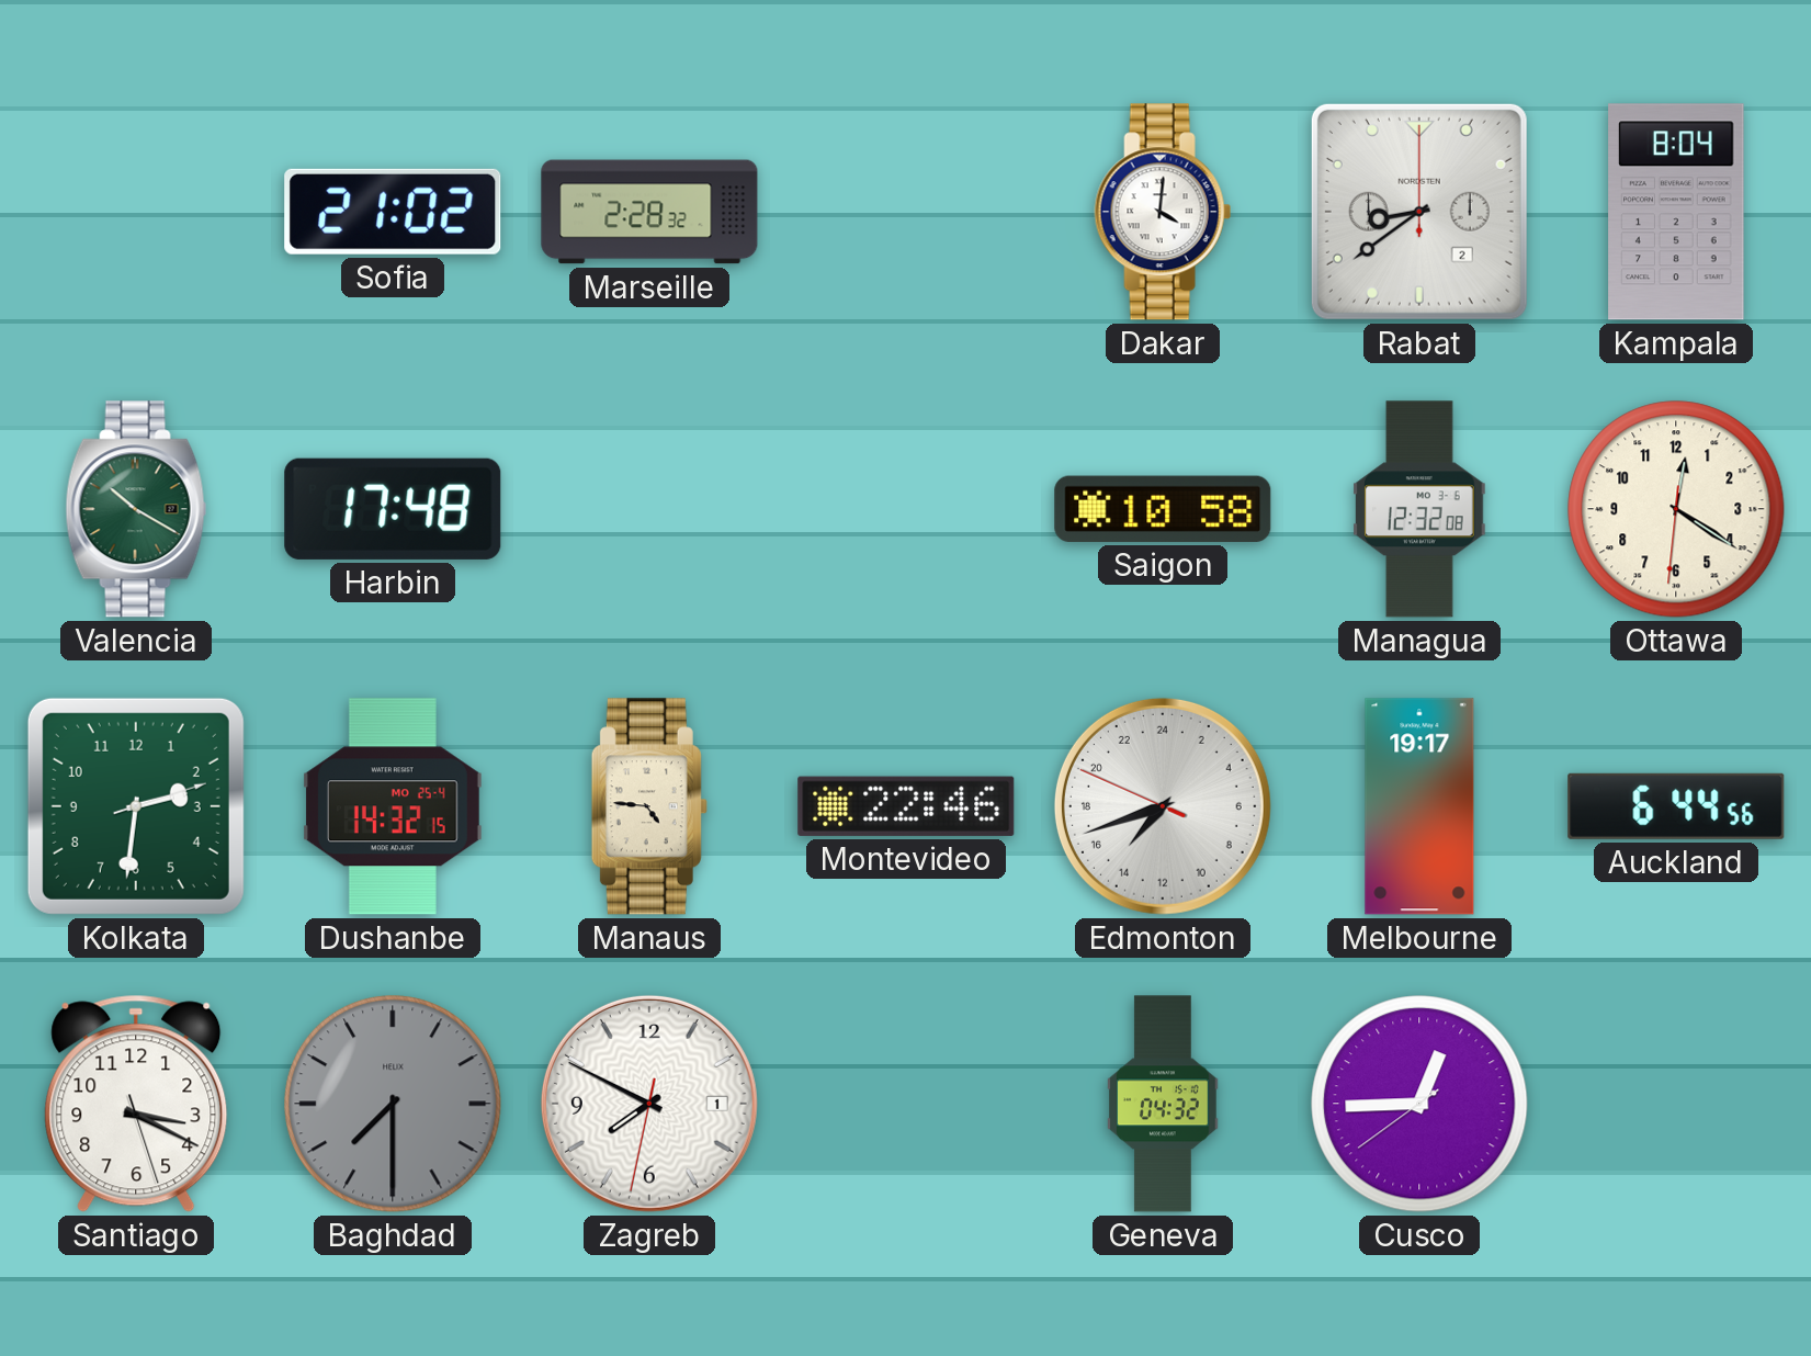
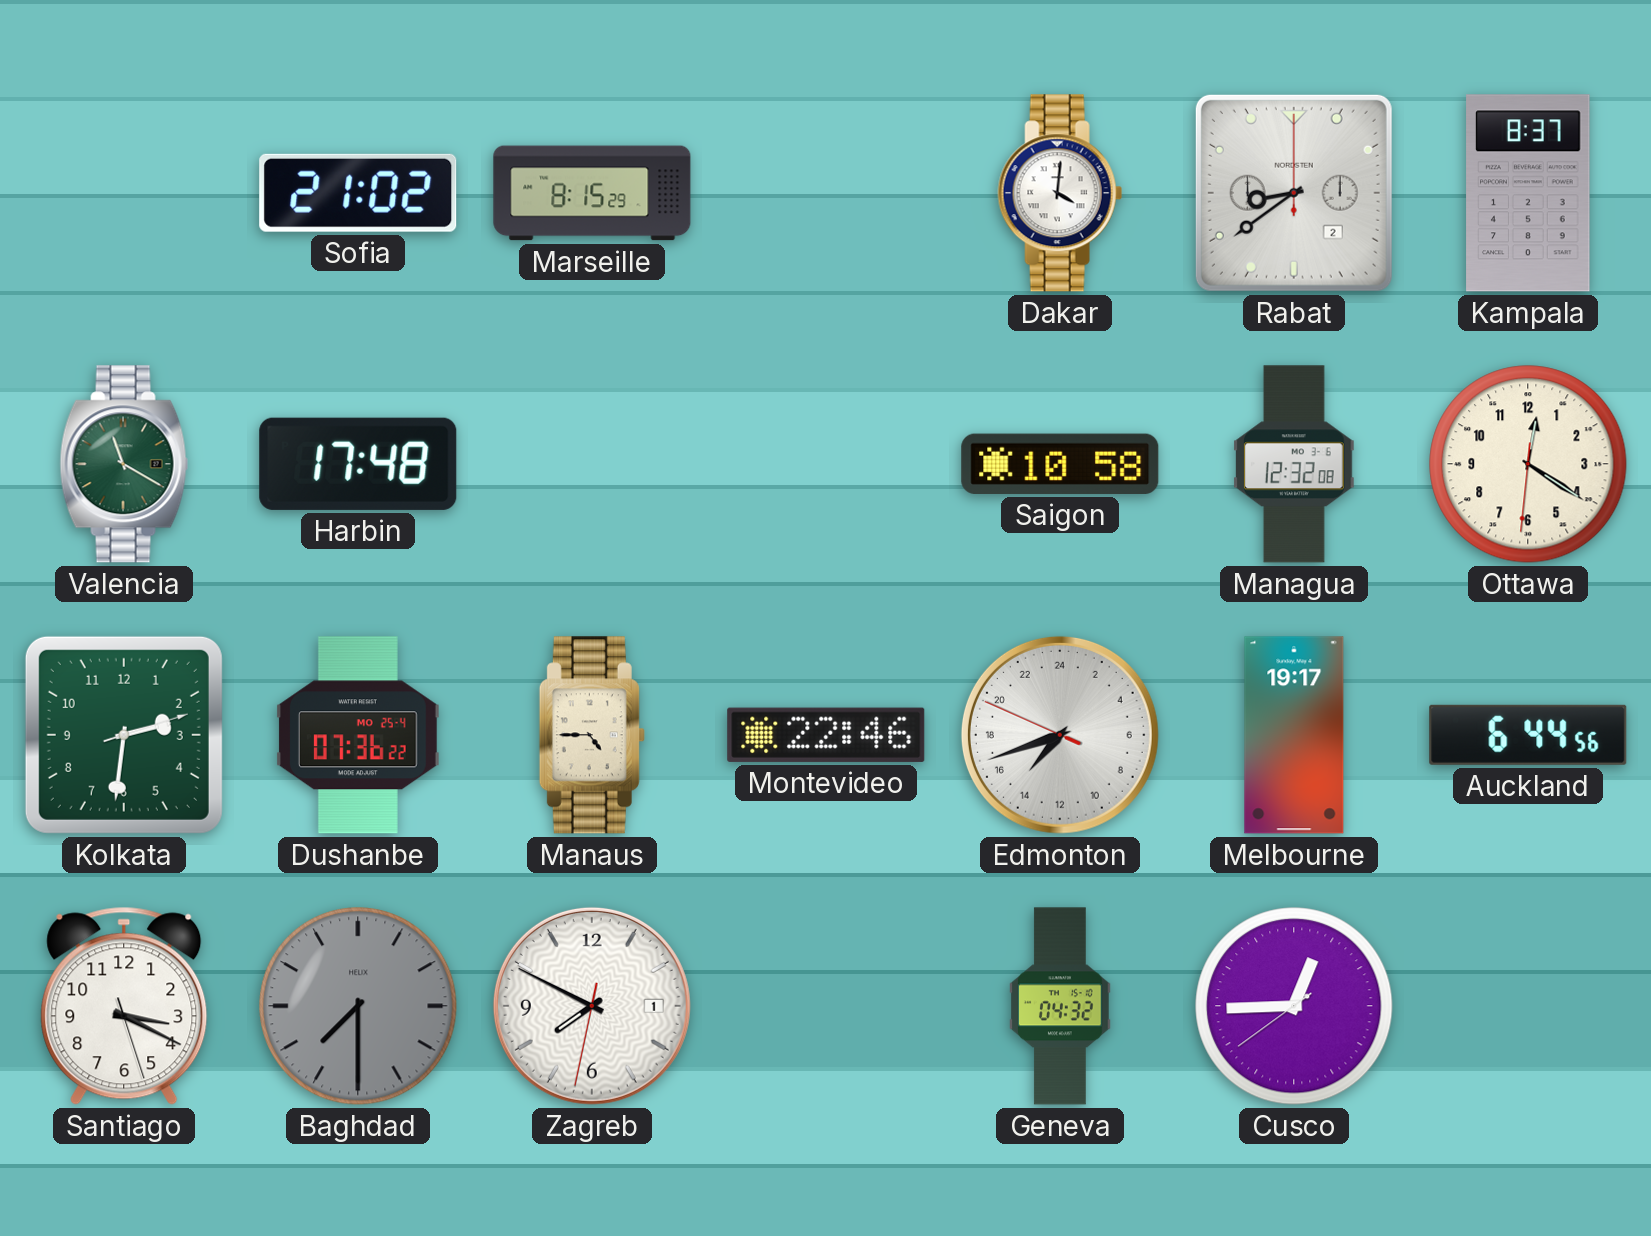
Marseille: 2:28 -> 8:15
Kampala: 8:04 -> 8:37
Valencia: 10:20 -> 11:20
Dushanbe: 14:32 -> 07:36
Manaus: 4:46 -> 4:45
